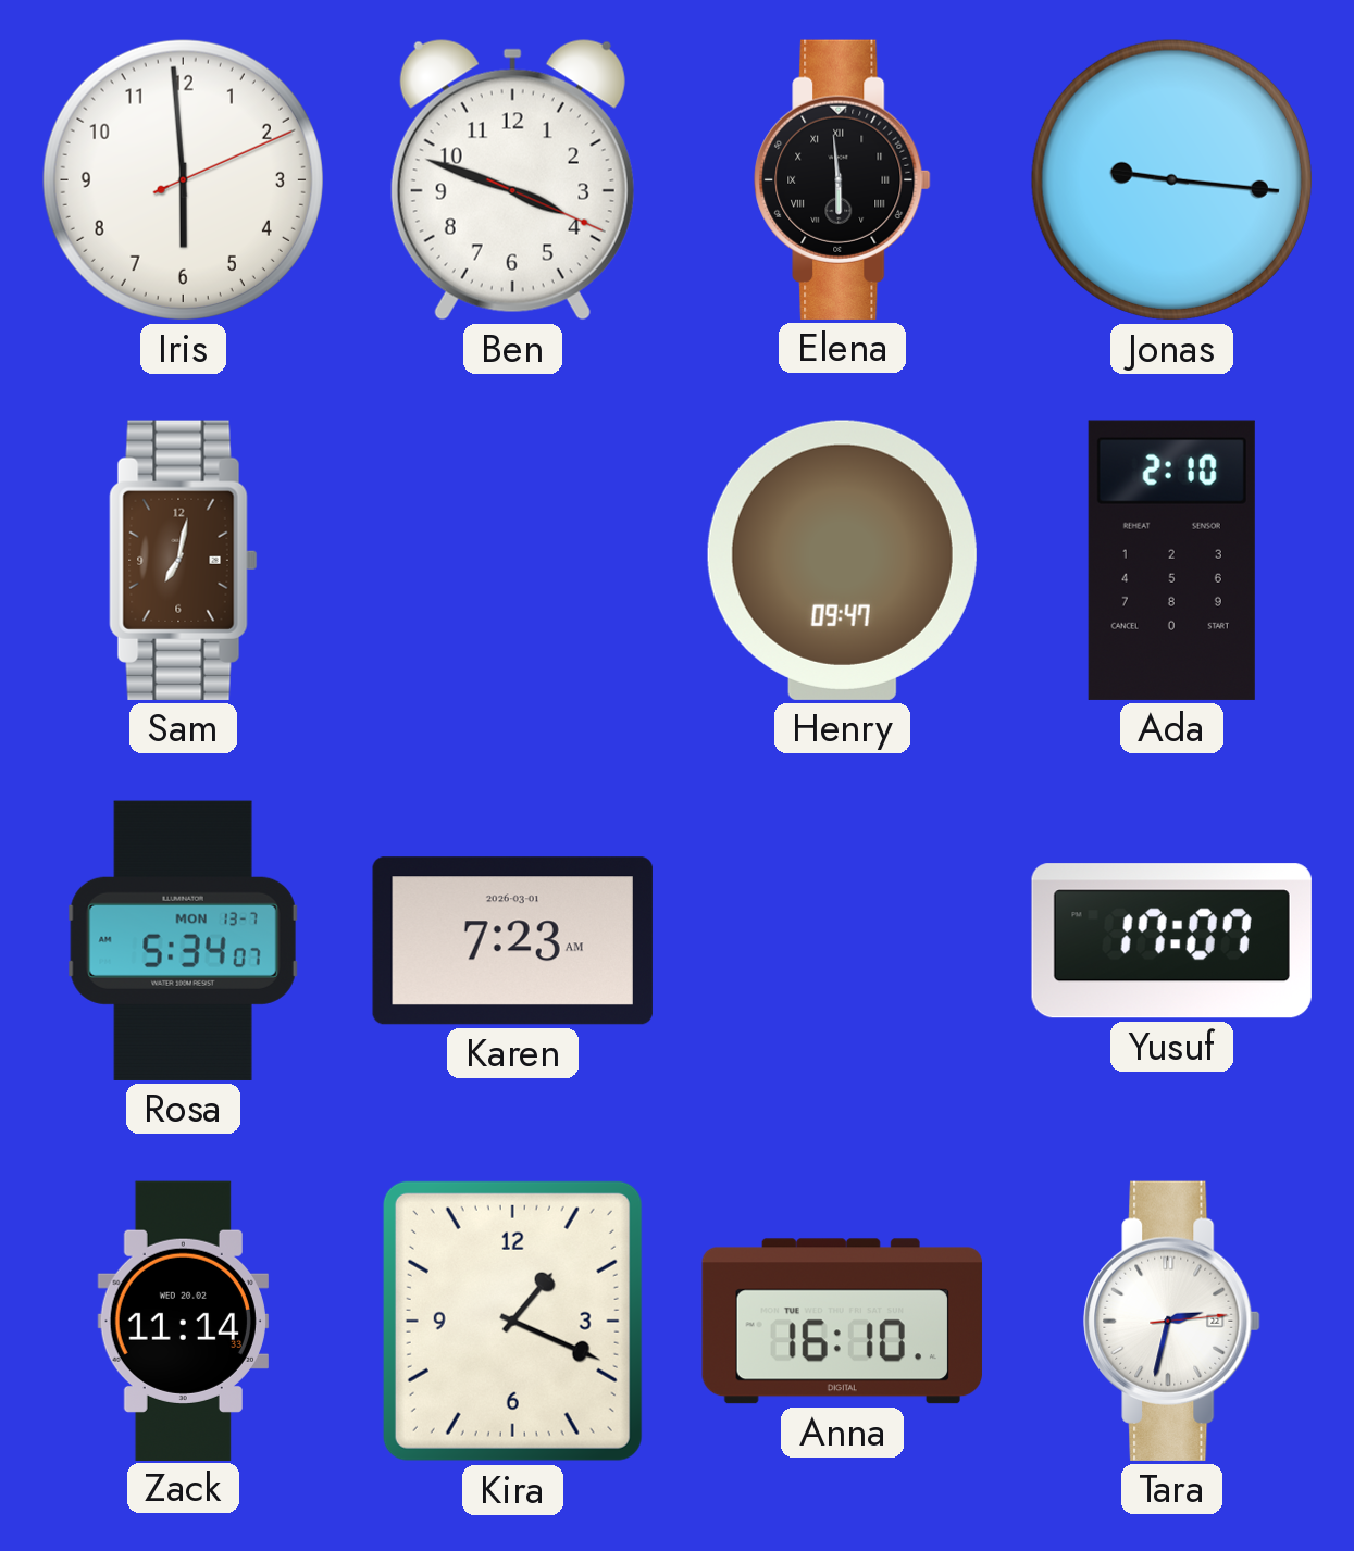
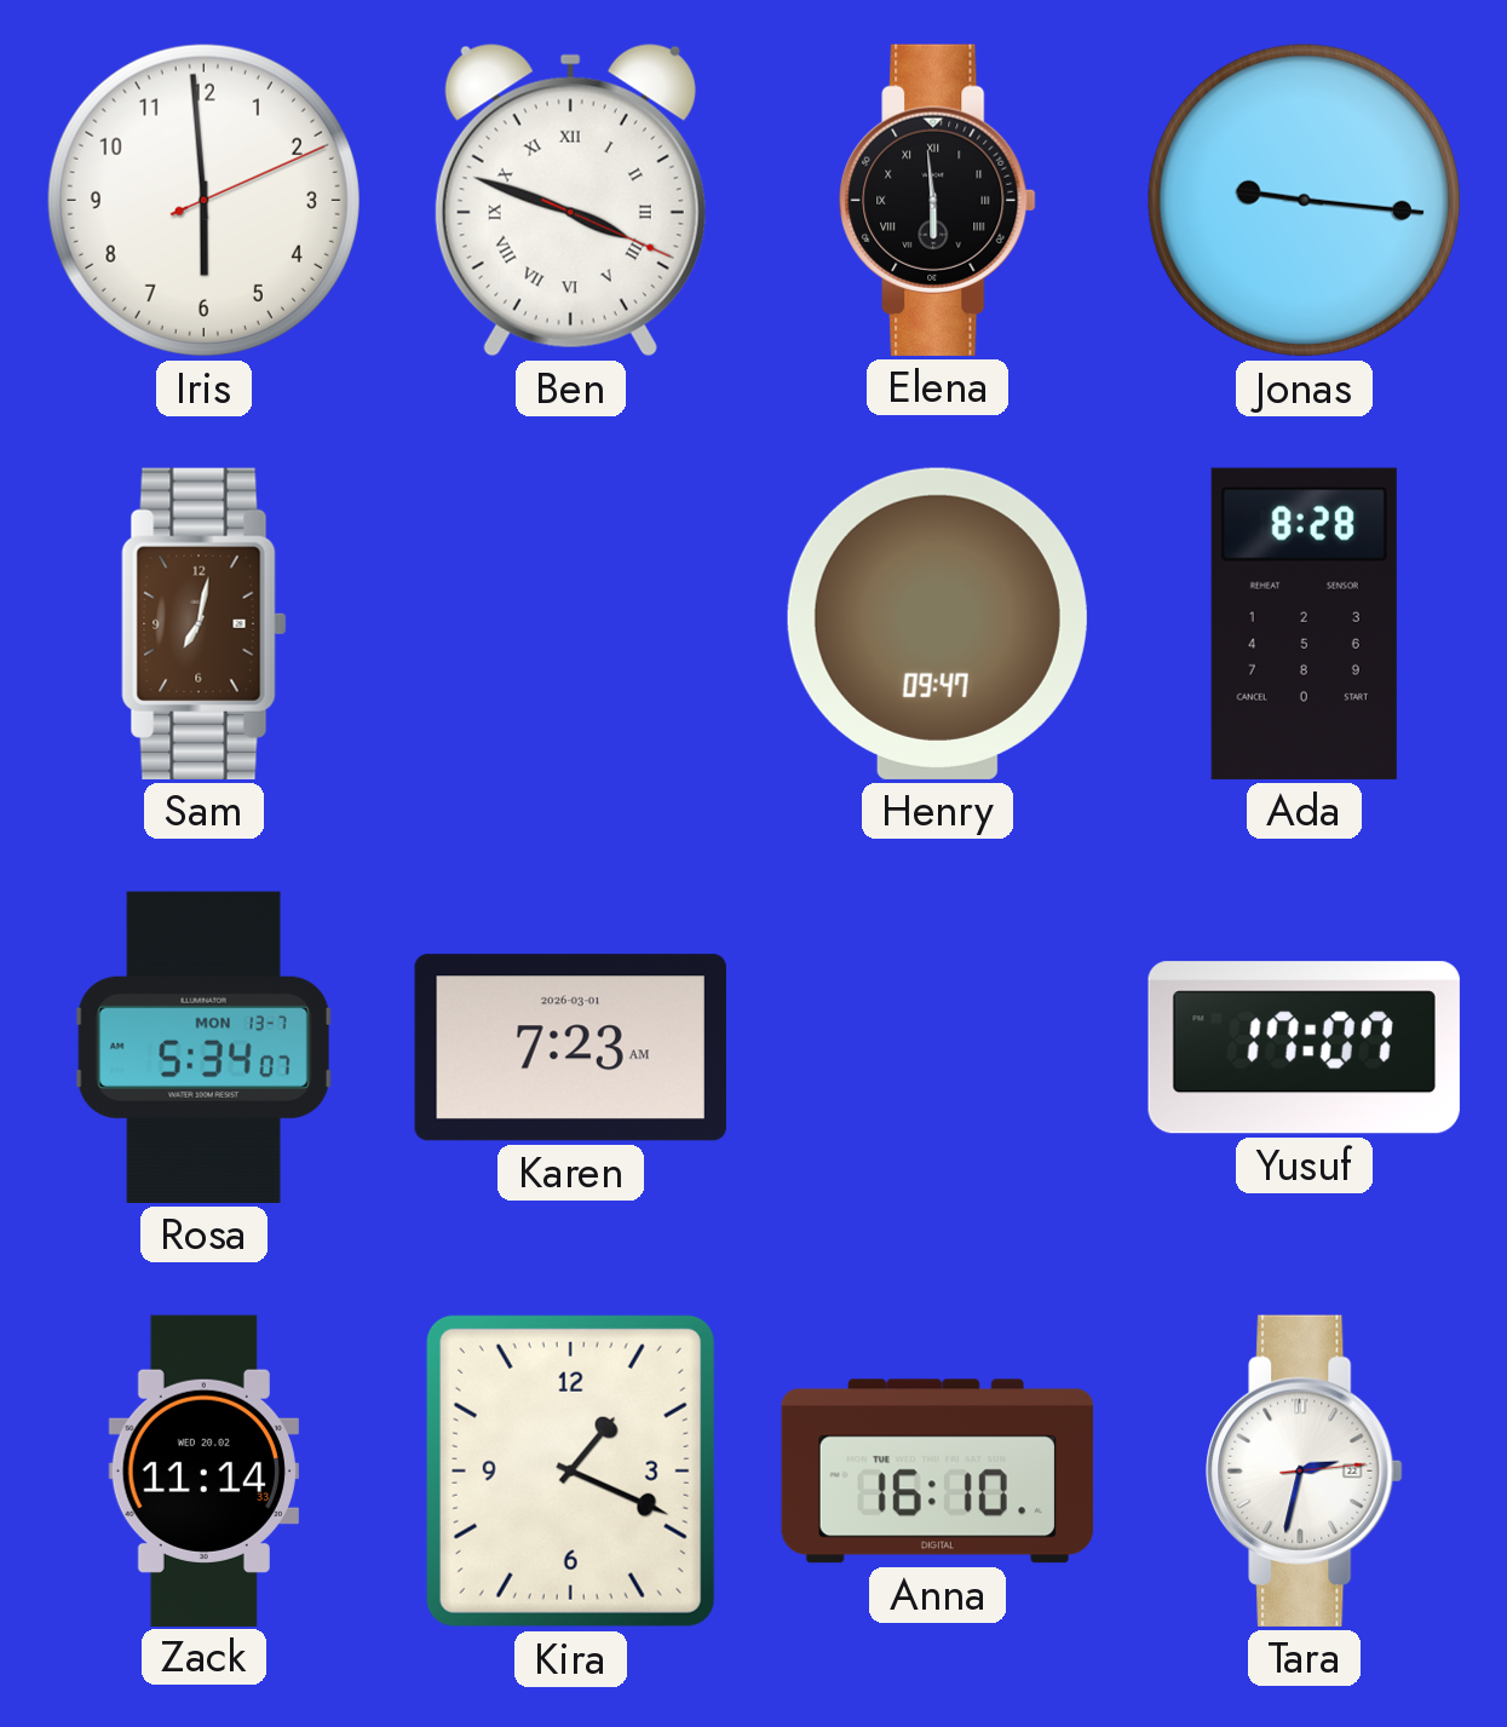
Ben numerals: Arabic -> Roman
Ada: 2:10 -> 8:28
